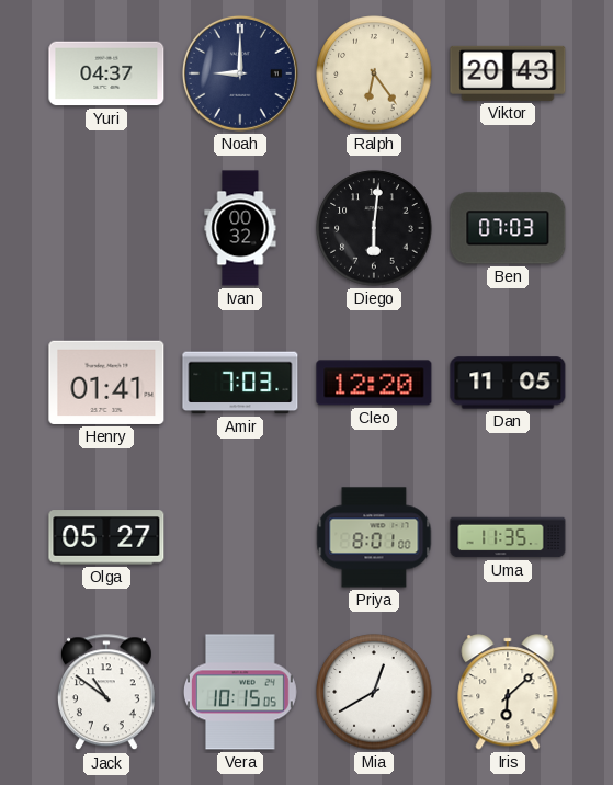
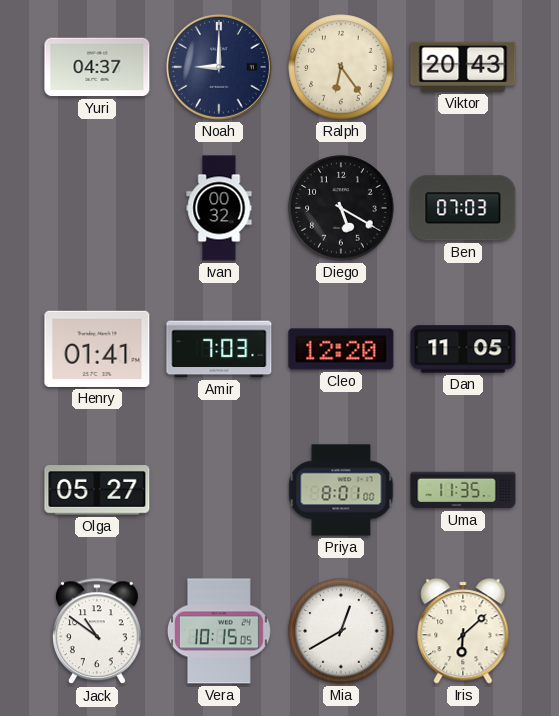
Diego: 6:01 -> 5:20
